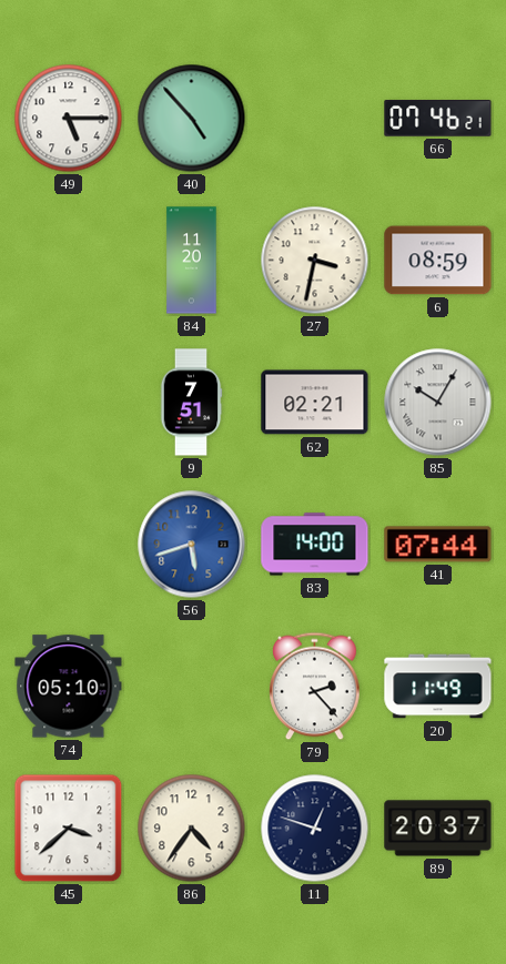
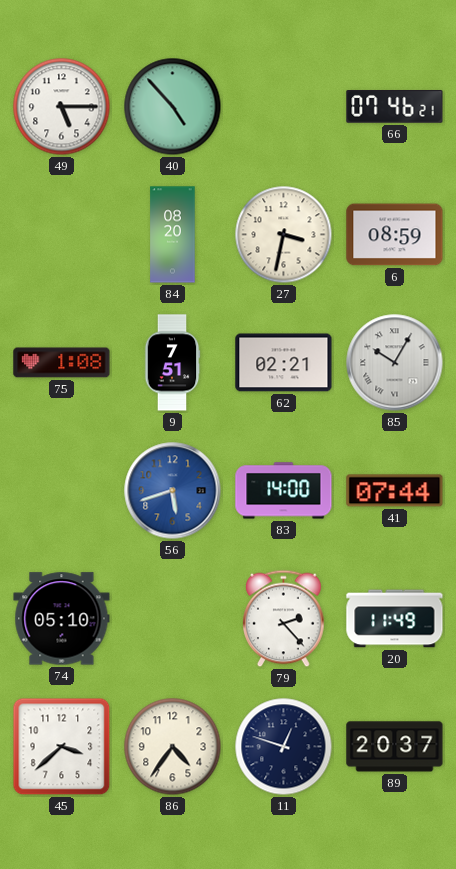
84: 11:20 -> 08:20
75: none -> 1:08
